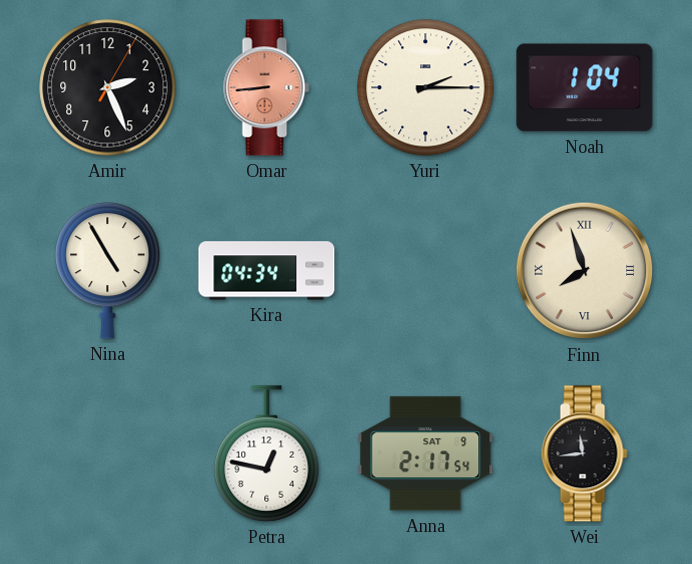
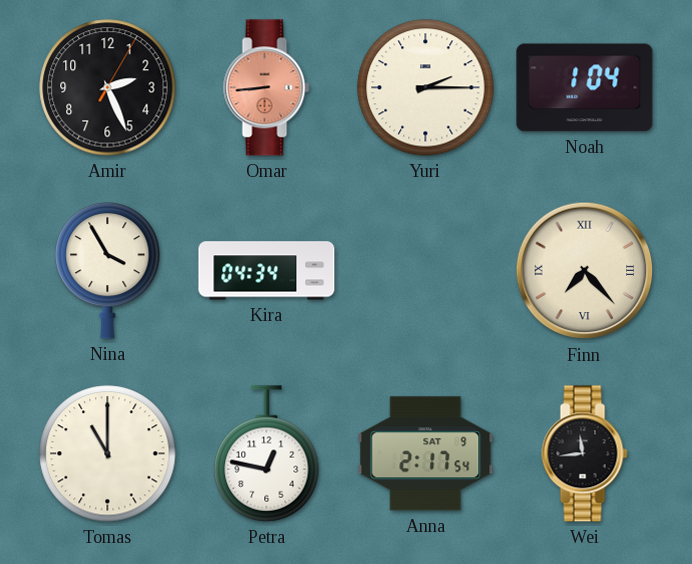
Nina: 4:55 -> 3:55
Finn: 7:57 -> 7:23
Tomas: none -> 11:00
